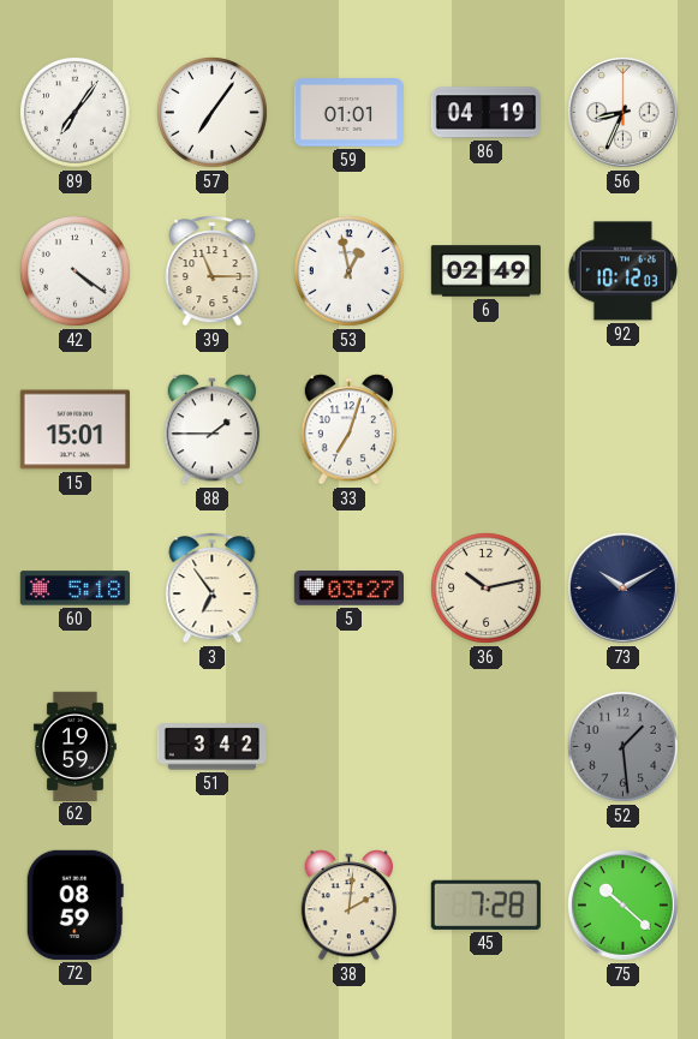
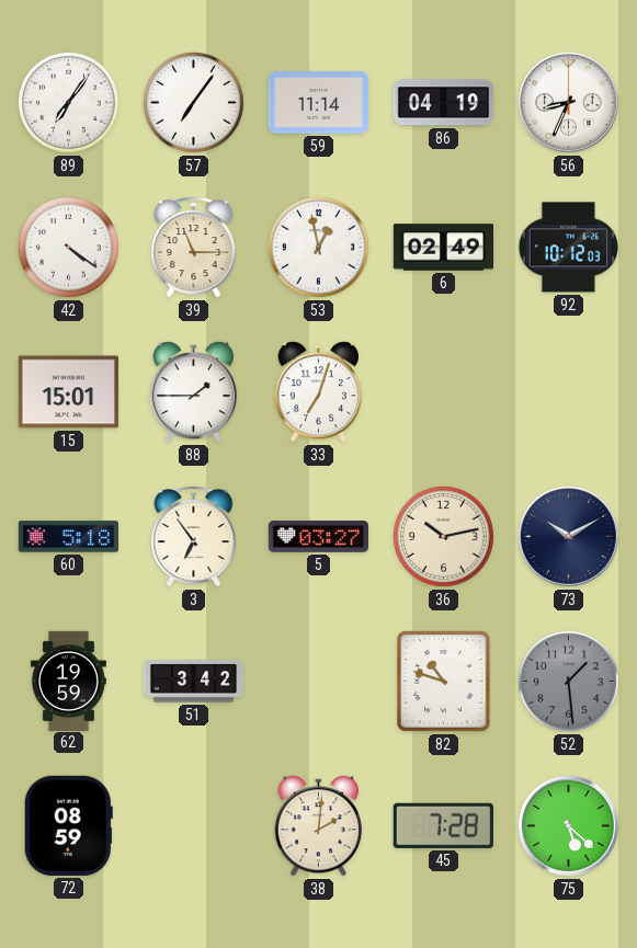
59: 01:01 -> 11:14
82: none -> 10:48
75: 10:22 -> 5:22
